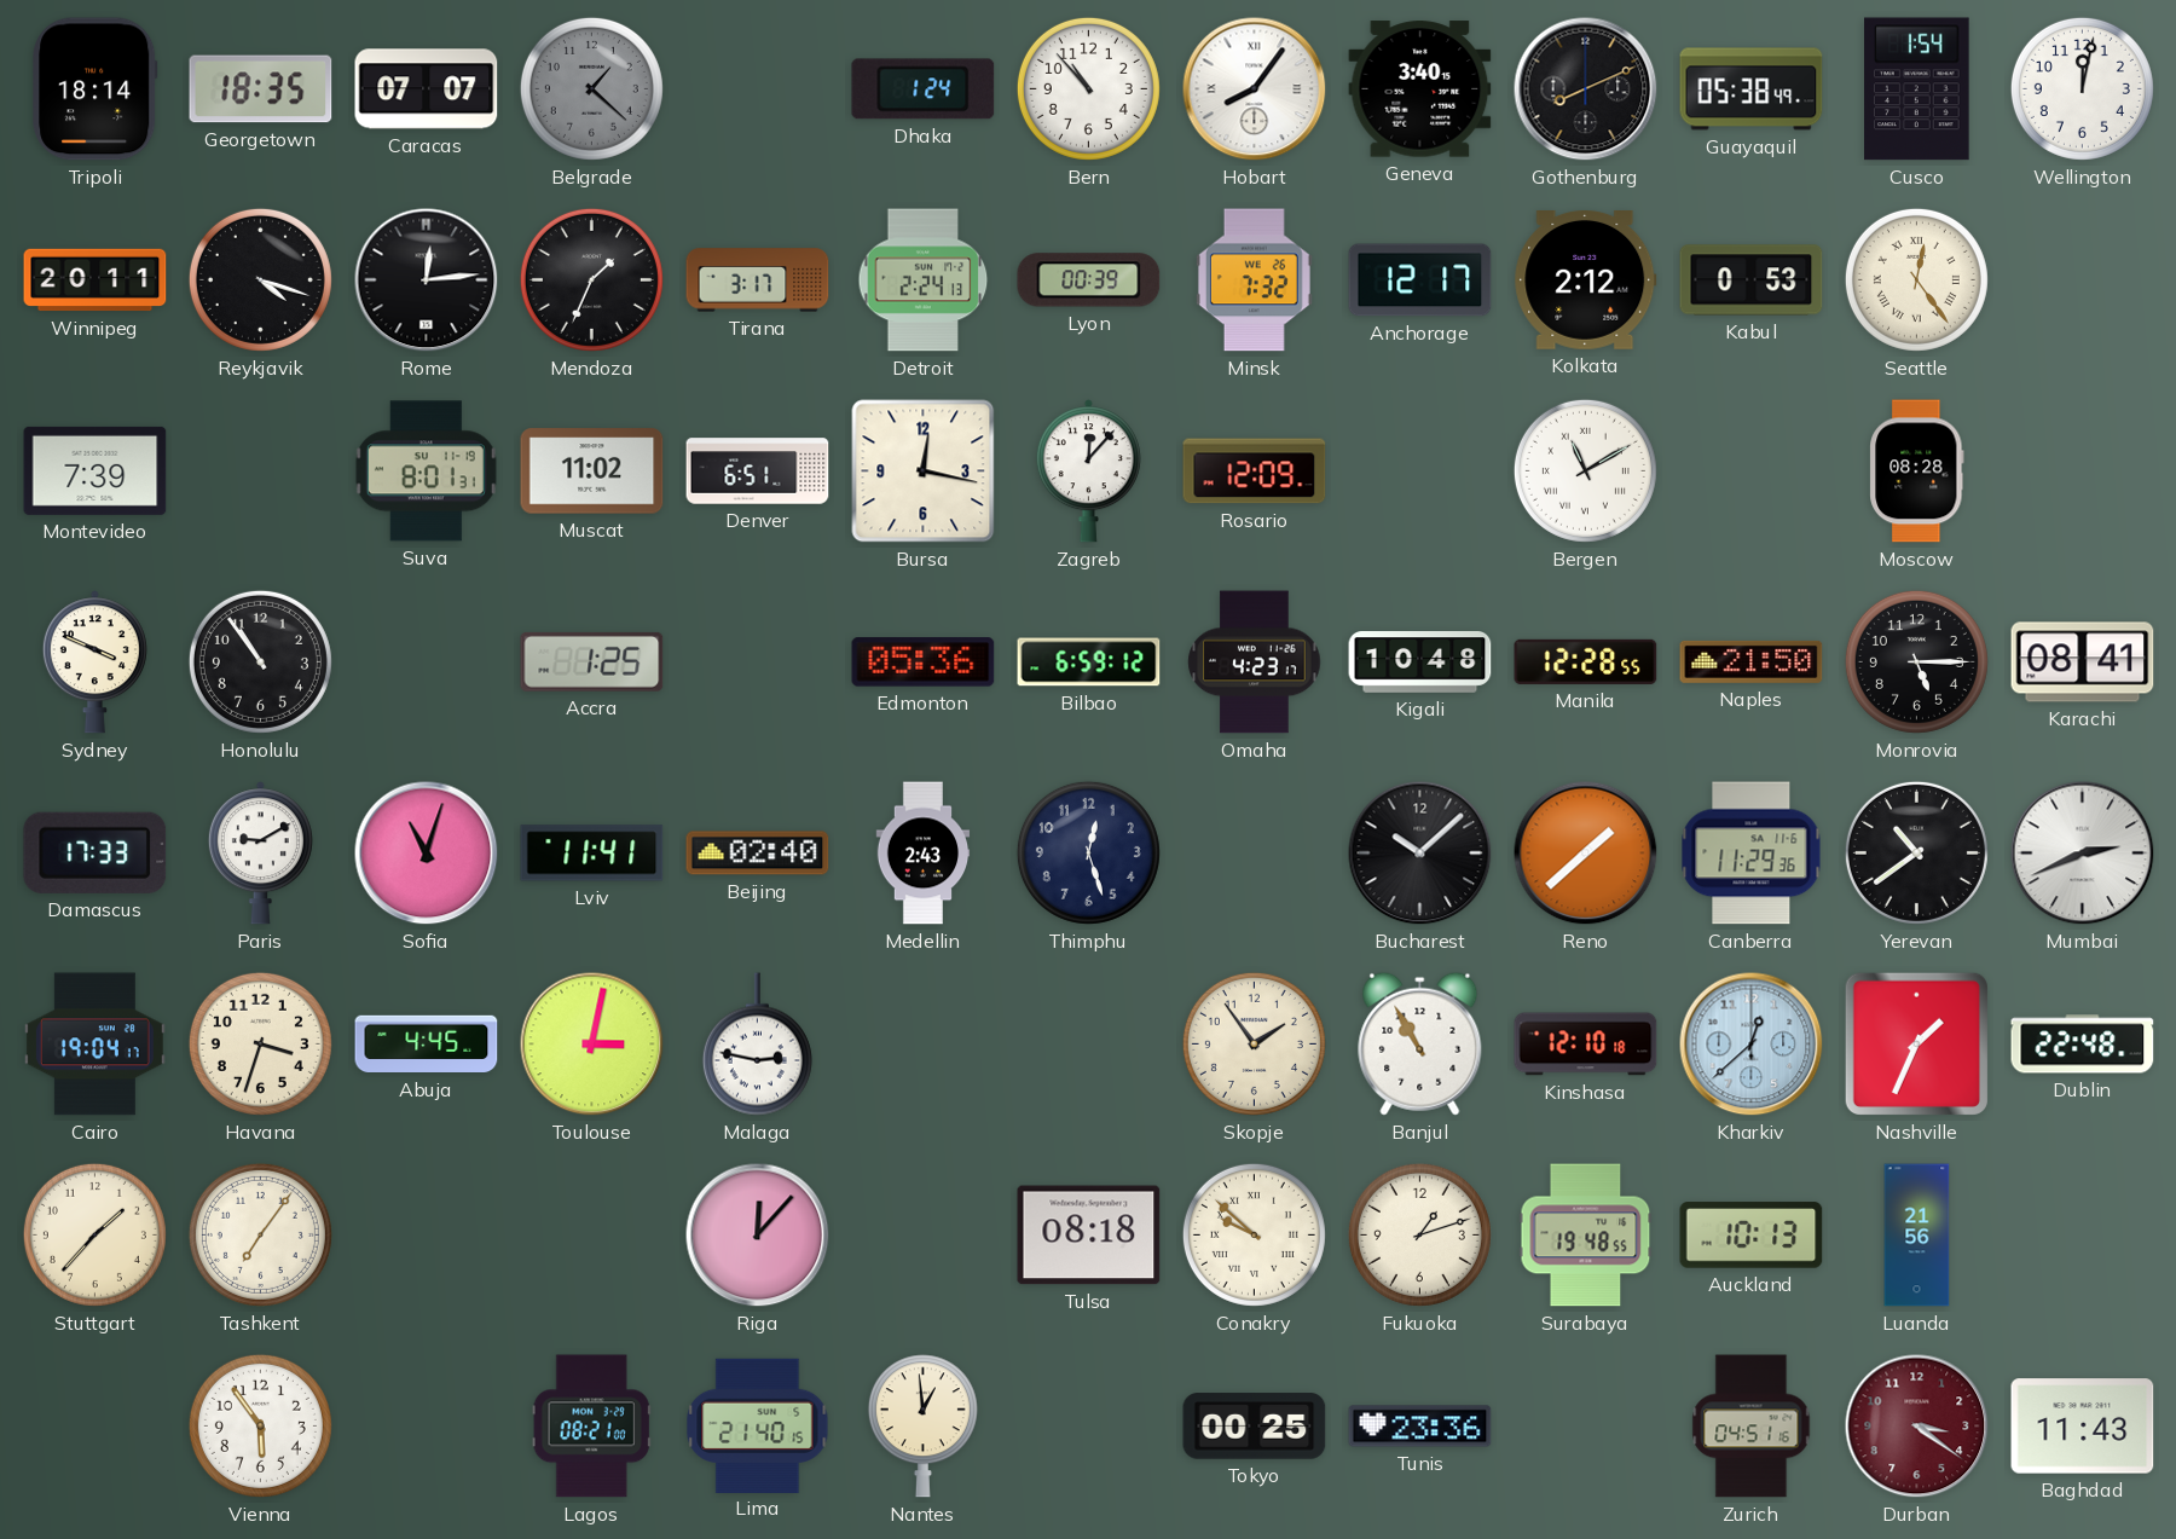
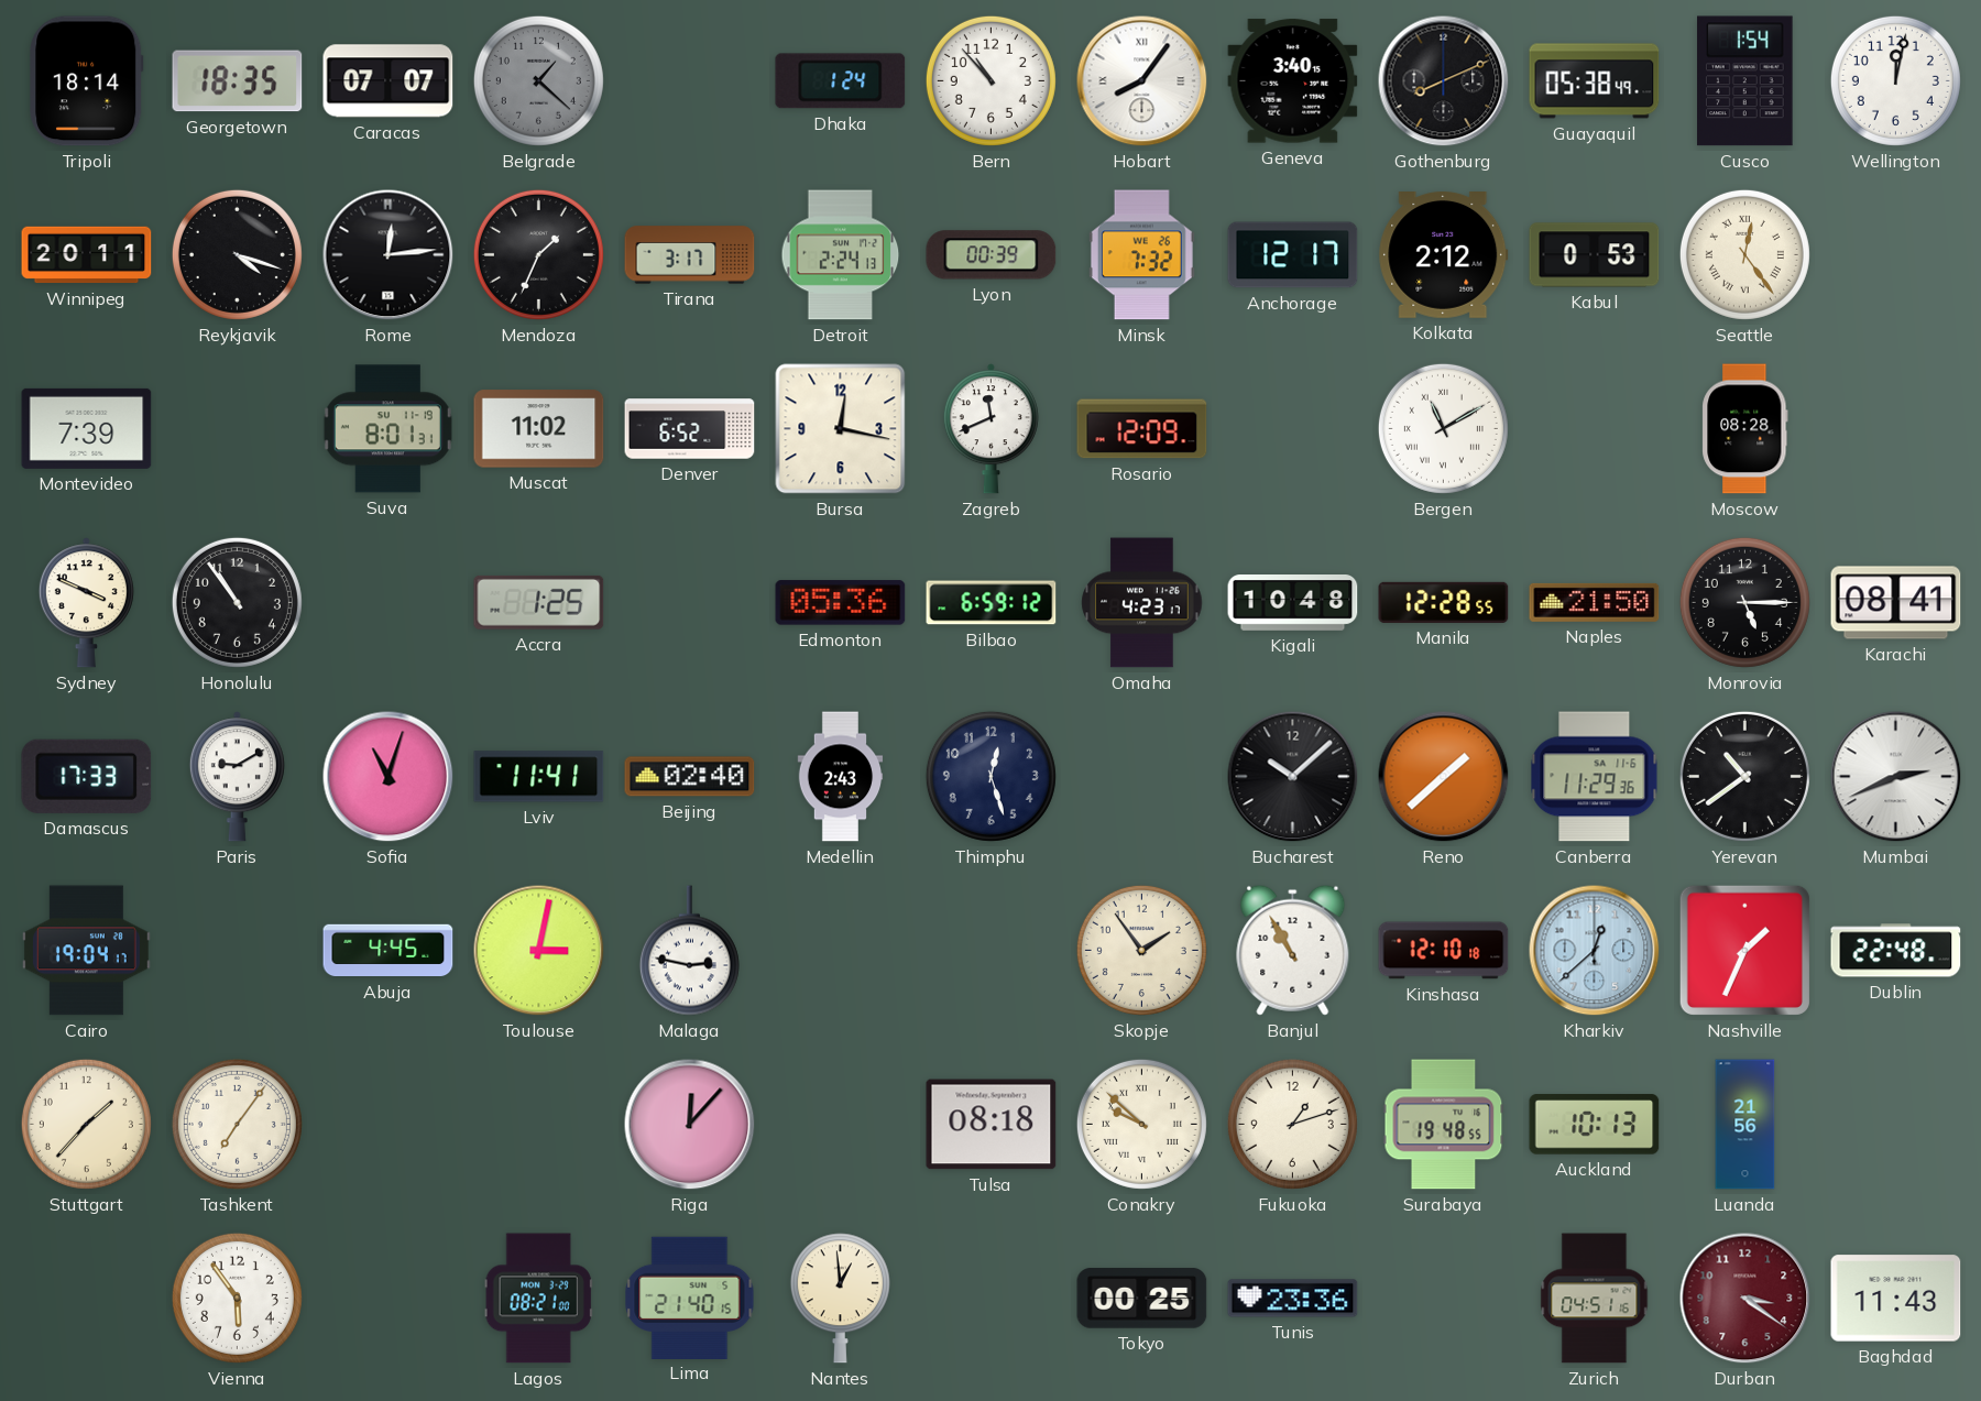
Denver: 6:51 -> 6:52
Zagreb: 12:07 -> 11:41
Havana: 3:33 -> none
